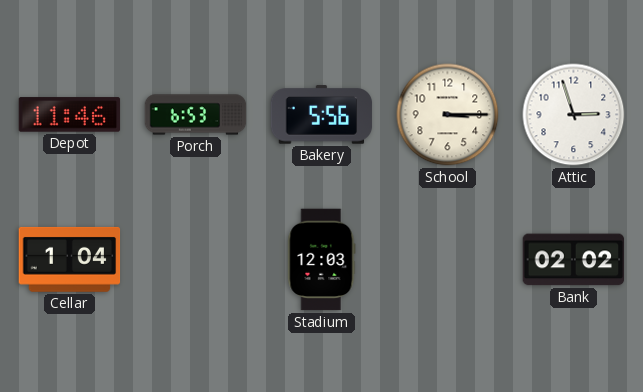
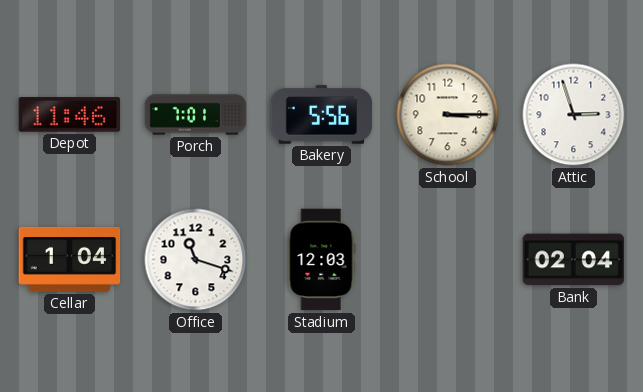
Porch: 6:53 -> 7:01
Office: none -> 11:18
Bank: 02:02 -> 02:04
